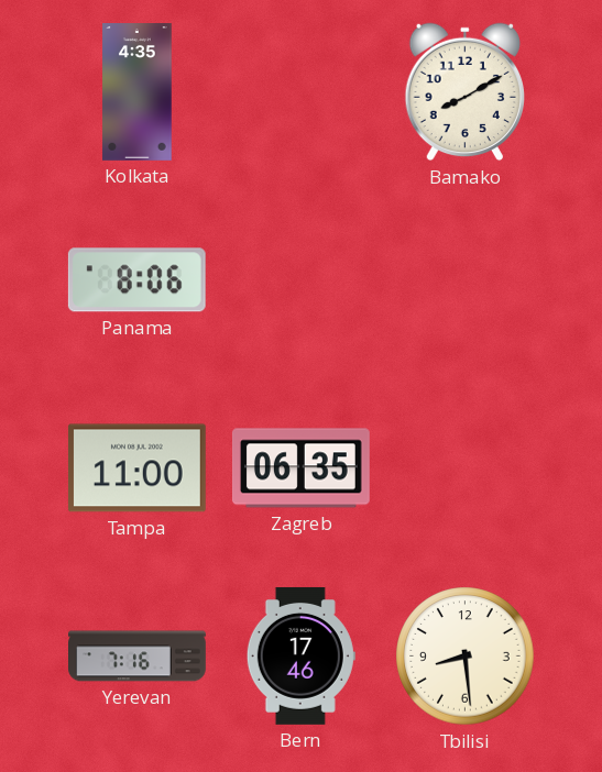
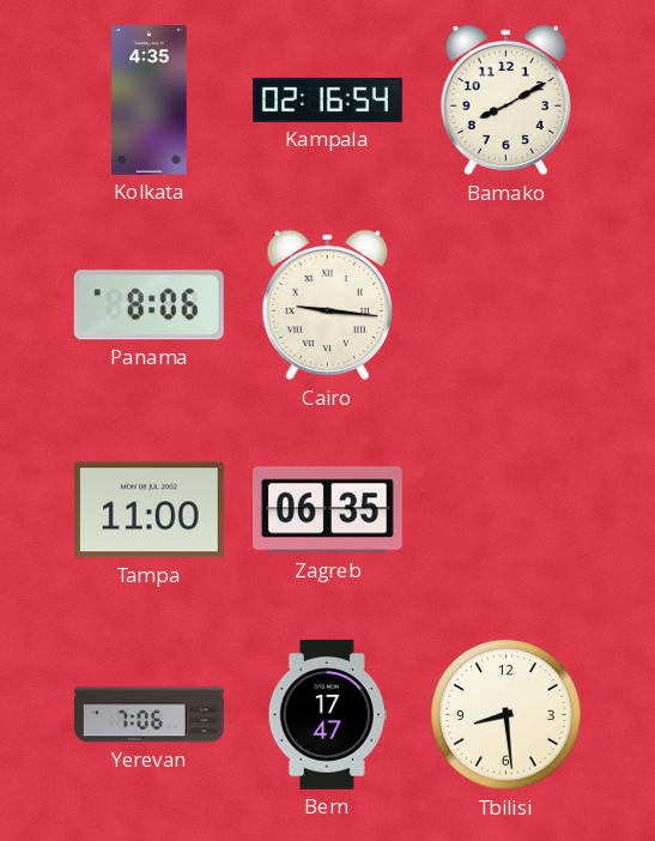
Kampala: none -> 02:16
Cairo: none -> 9:16
Yerevan: 7:16 -> 7:06
Bern: 17:46 -> 17:47
